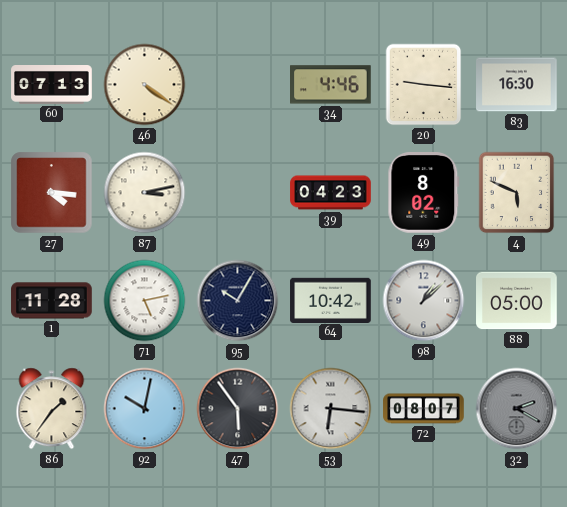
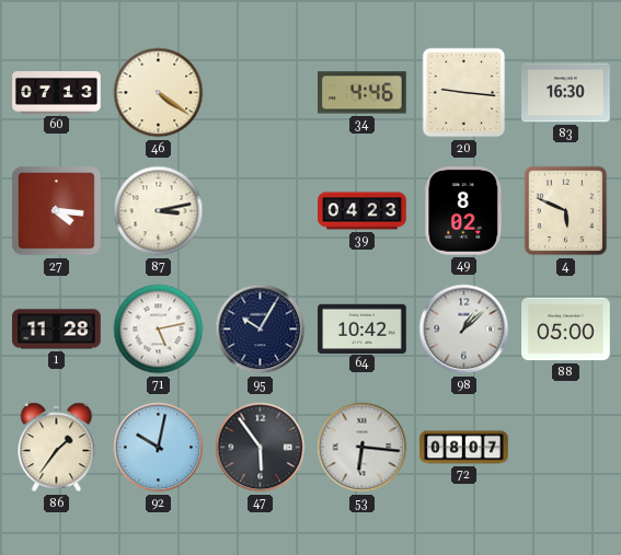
32: 2:20 -> none
